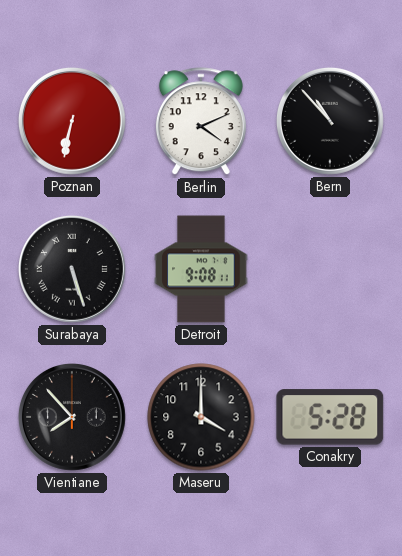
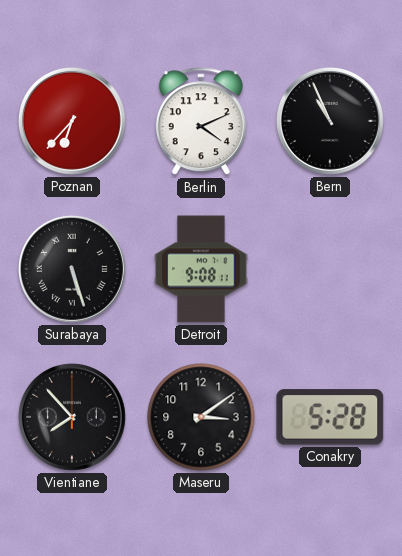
Poznan: 6:32 -> 6:37
Bern: 10:53 -> 10:56
Maseru: 4:00 -> 3:09
